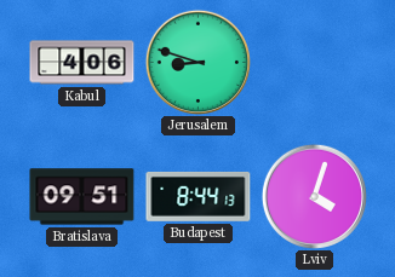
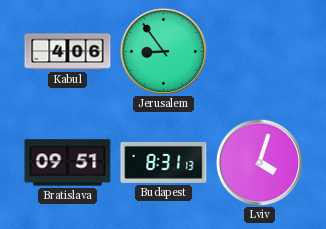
Jerusalem: 8:48 -> 8:54
Budapest: 8:44 -> 8:31
